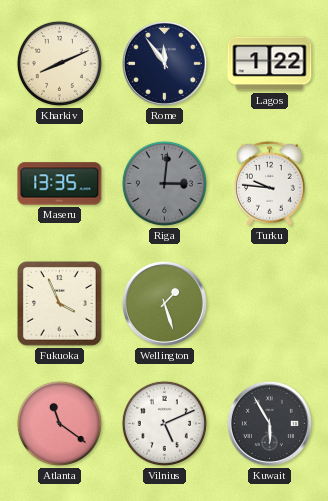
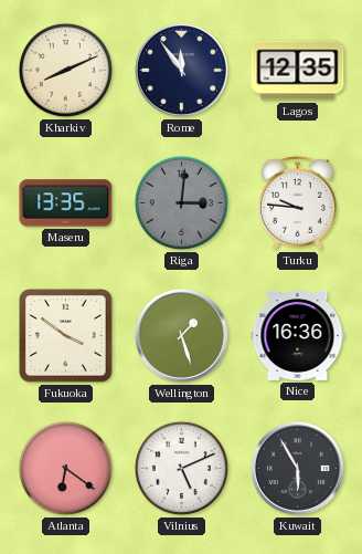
Lagos: 1:22 -> 12:35
Fukuoka: 3:56 -> 3:51
Nice: none -> 16:36
Atlanta: 11:21 -> 6:21
